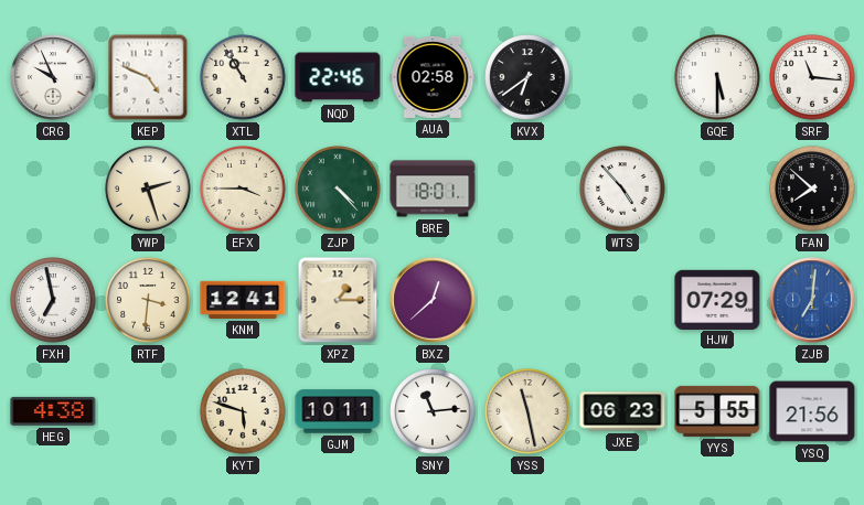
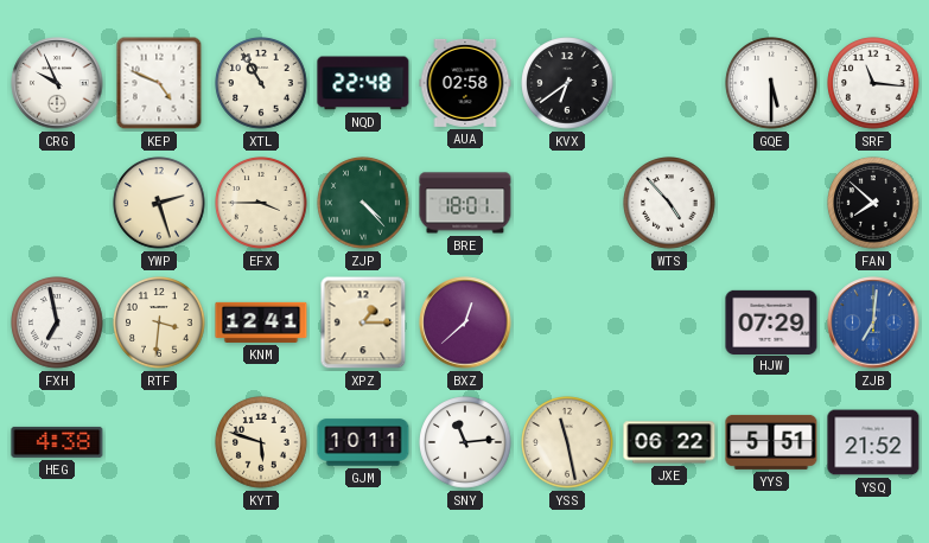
NQD: 22:46 -> 22:48
JXE: 06:23 -> 06:22
YYS: 5:55 -> 5:51
YSQ: 21:56 -> 21:52
